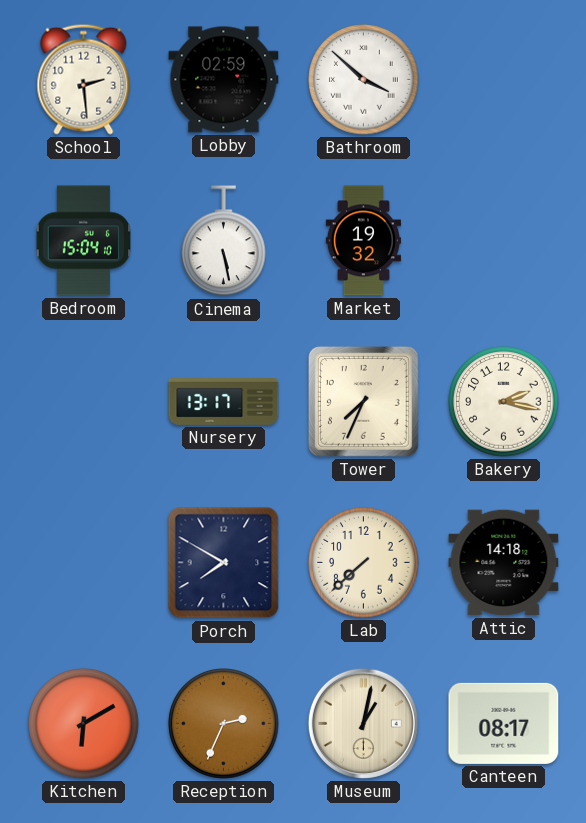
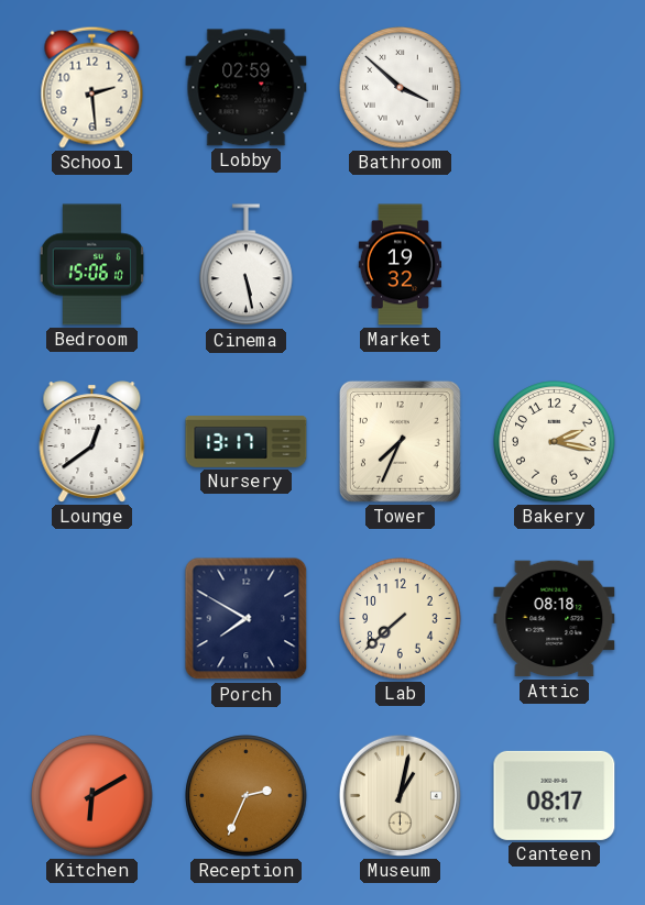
Bedroom: 15:04 -> 15:06
Lounge: none -> 12:39
Attic: 14:18 -> 08:18
